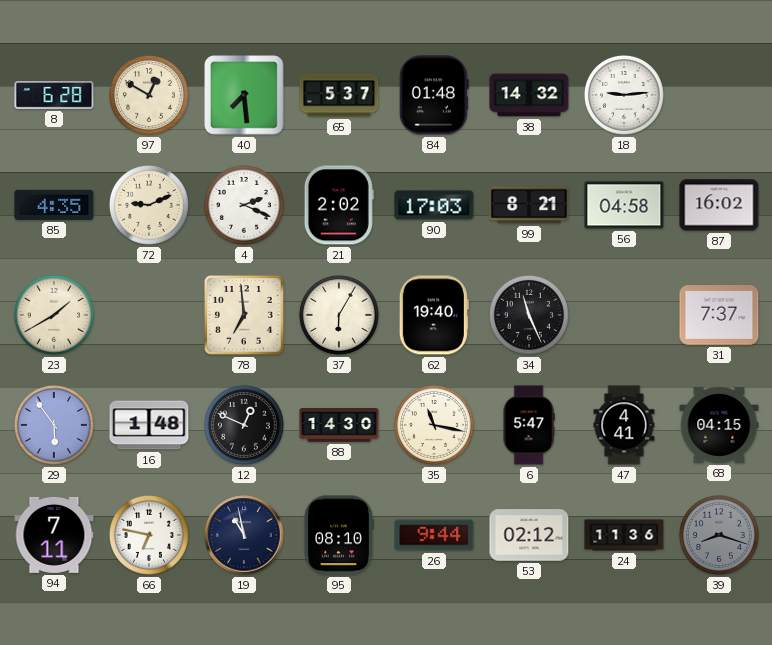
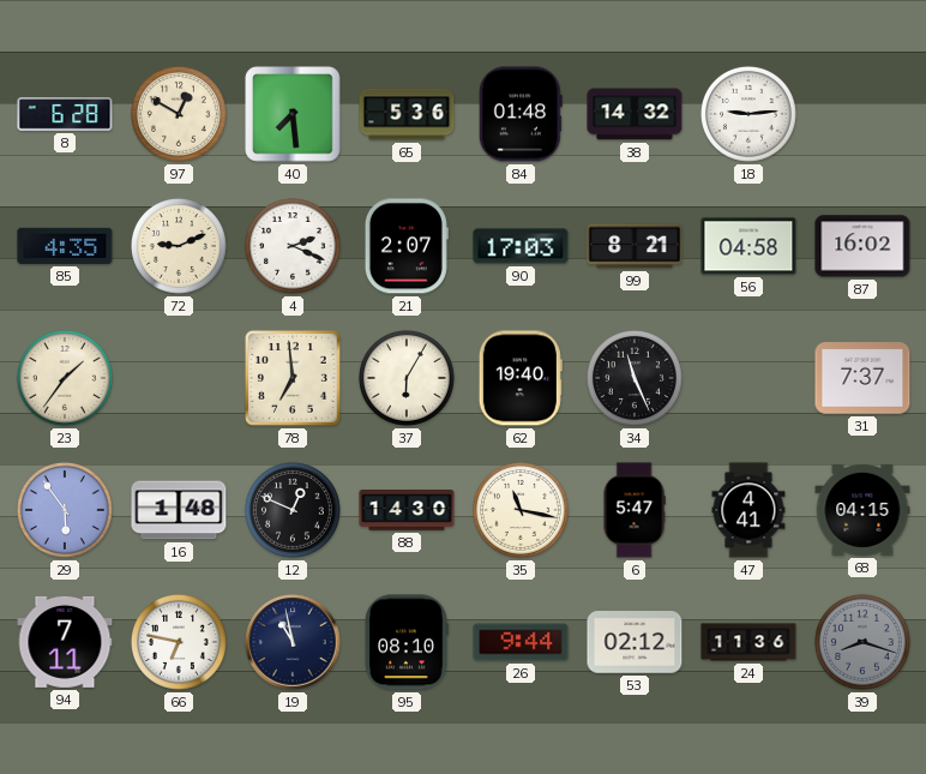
65: 5:37 -> 5:36
21: 2:02 -> 2:07
23: 1:40 -> 1:36
